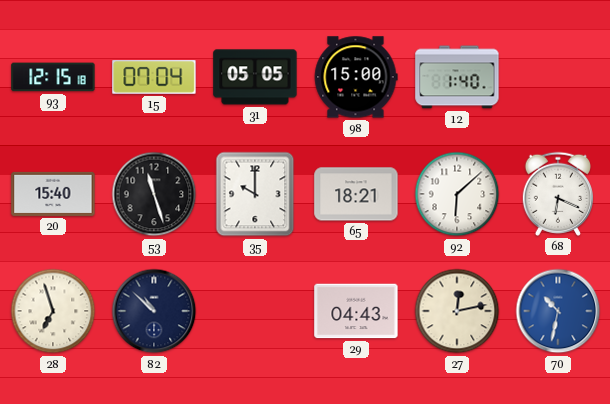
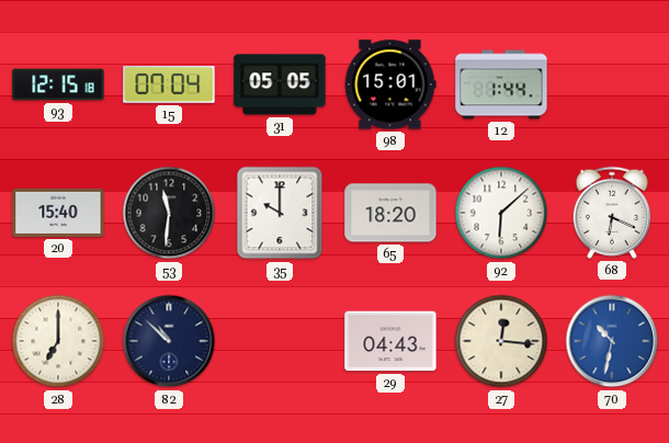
98: 15:00 -> 15:01
12: 1:40 -> 1:44
53: 11:27 -> 11:31
65: 18:21 -> 18:20
28: 6:57 -> 7:00
27: 12:13 -> 12:16
